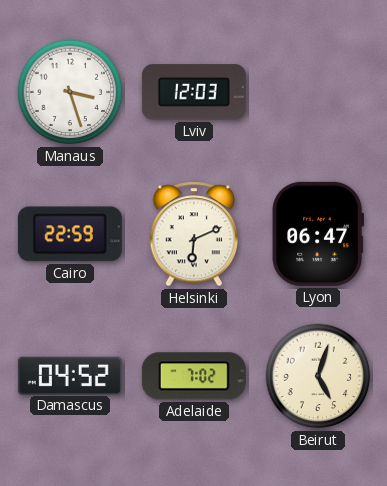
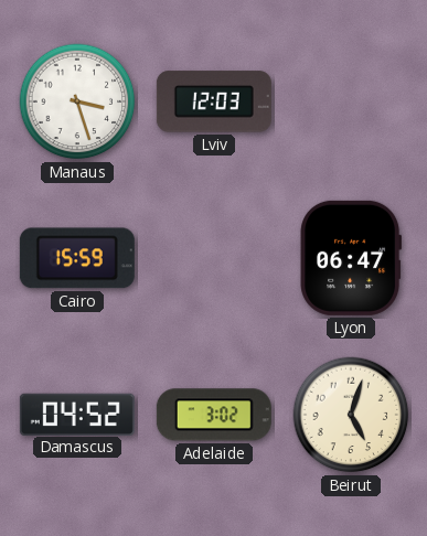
Cairo: 22:59 -> 15:59
Helsinki: 6:11 -> none
Adelaide: 7:02 -> 3:02
